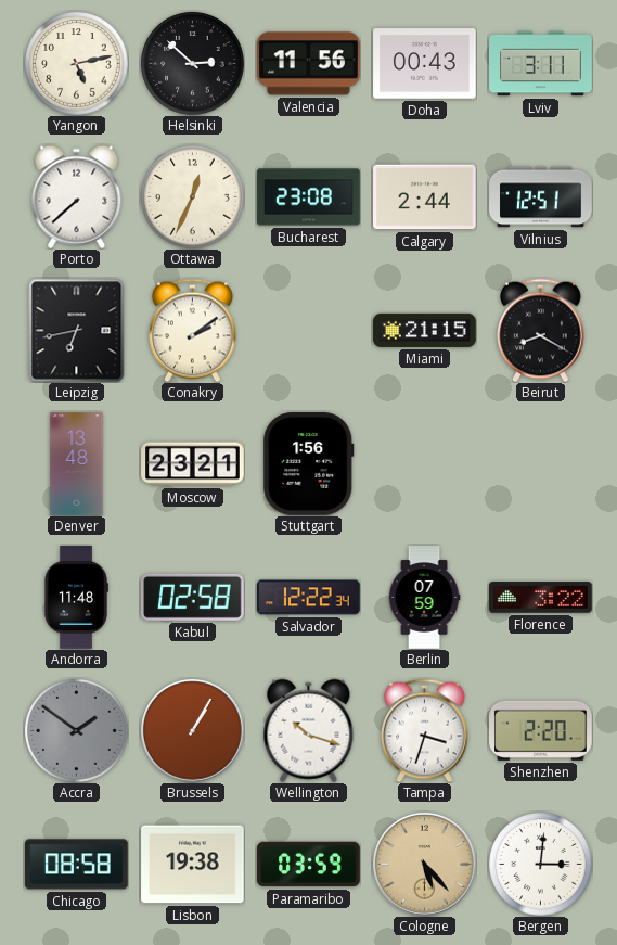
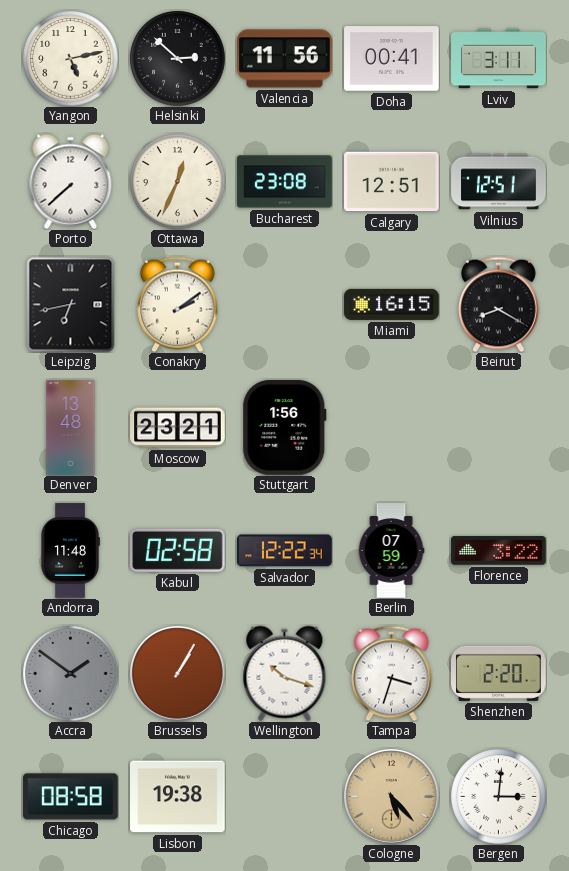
Doha: 00:43 -> 00:41
Calgary: 2:44 -> 12:51
Miami: 21:15 -> 16:15
Paramaribo: 03:59 -> none
